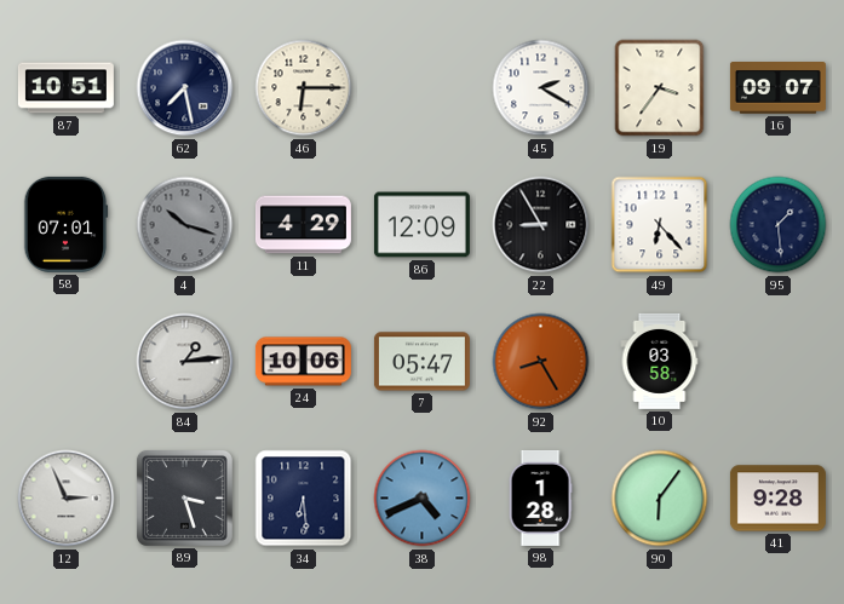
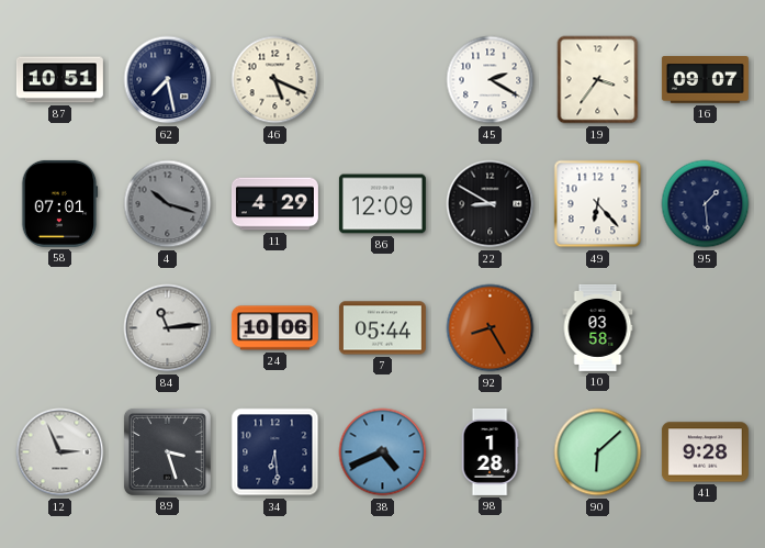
46: 6:15 -> 5:19
22: 8:55 -> 8:50
84: 1:14 -> 11:14
7: 05:47 -> 05:44
90: 6:06 -> 6:08
